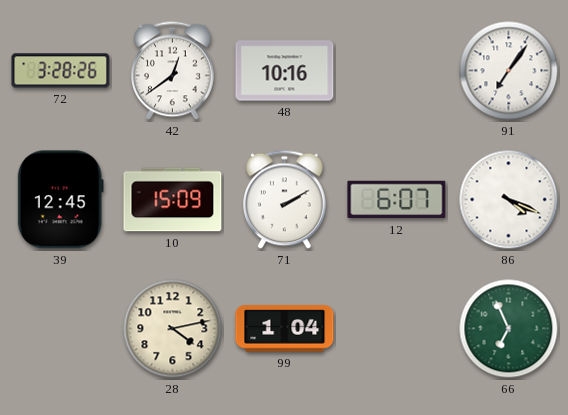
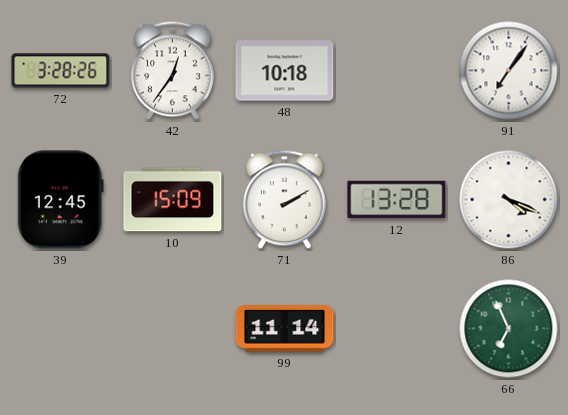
42: 12:39 -> 12:36
48: 10:16 -> 10:18
12: 6:07 -> 13:28
28: 4:13 -> none
99: 1:04 -> 11:14
